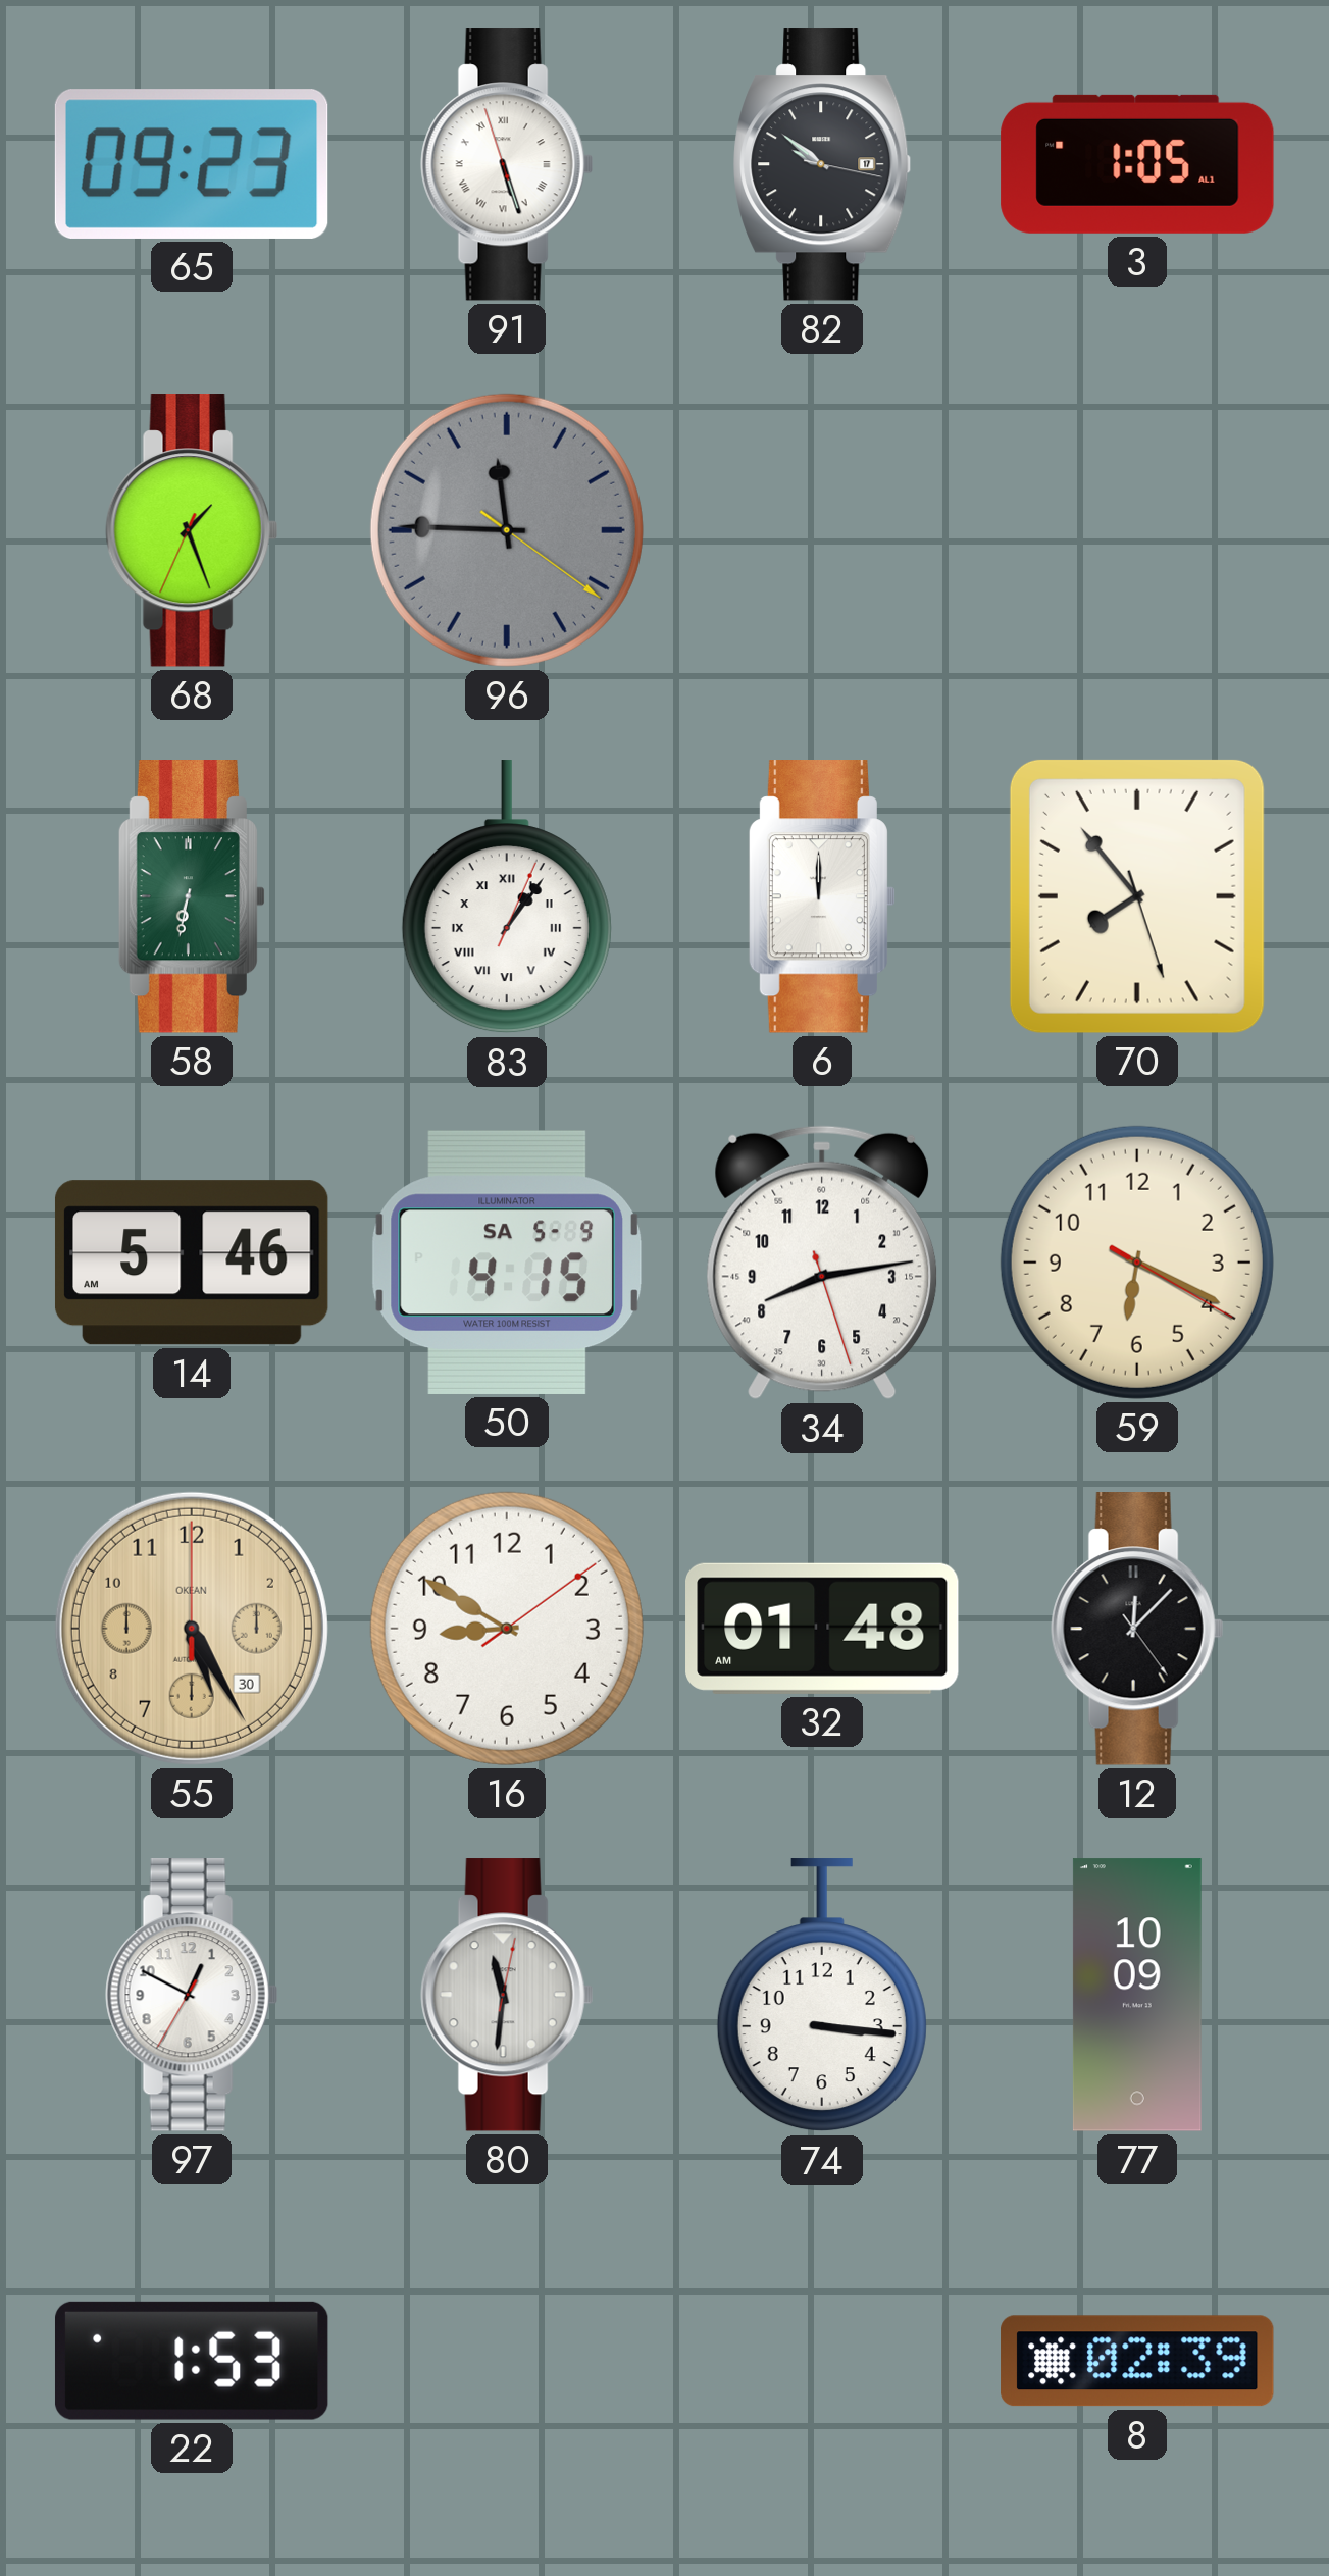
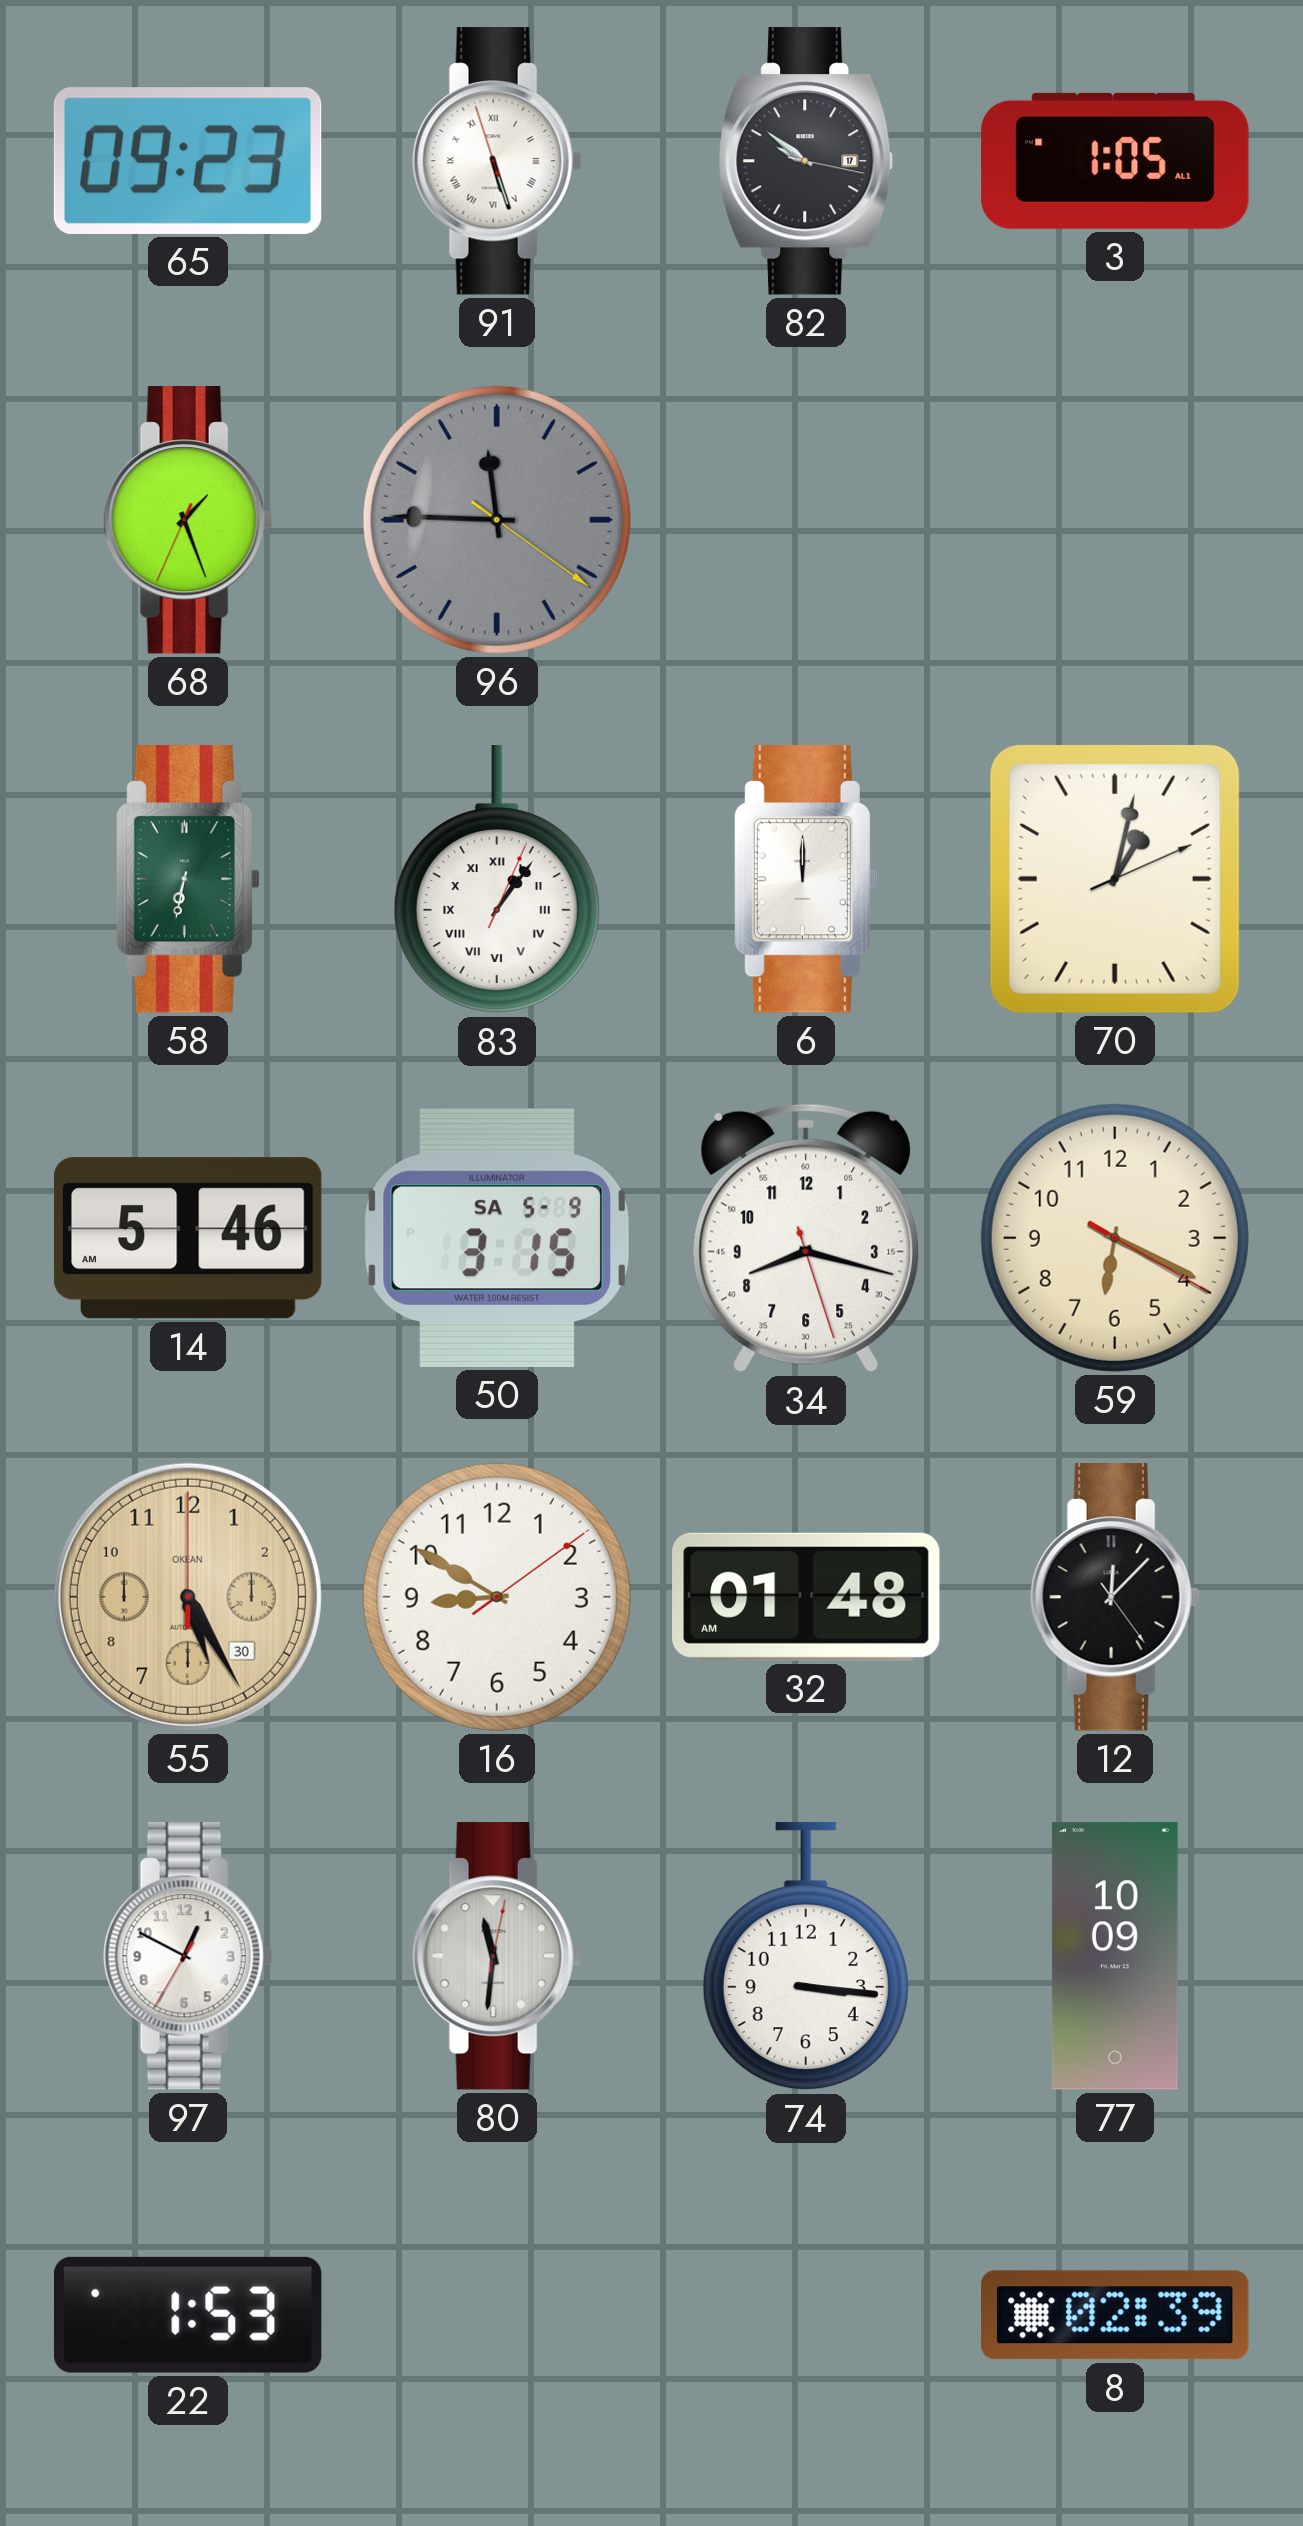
70: 7:53 -> 1:02
50: 4:15 -> 3:15
34: 8:13 -> 8:17
